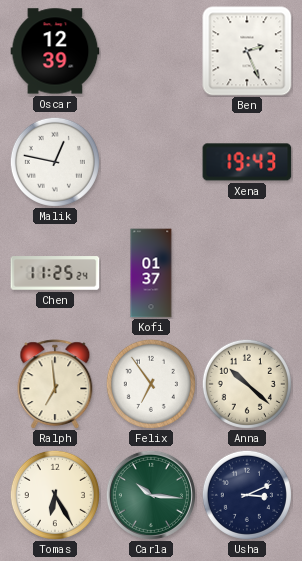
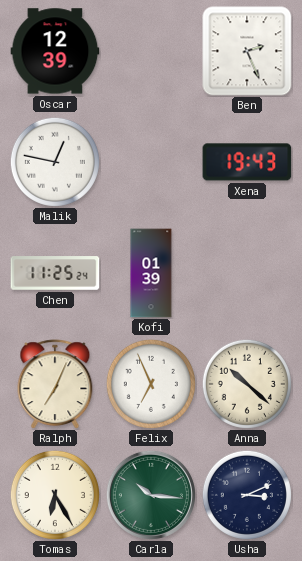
Kofi: 01:37 -> 01:39
Ralph: 6:59 -> 7:04
Felix: 6:54 -> 6:56
